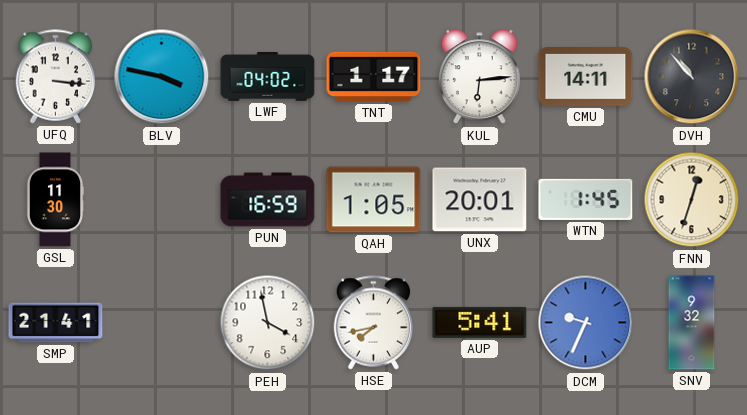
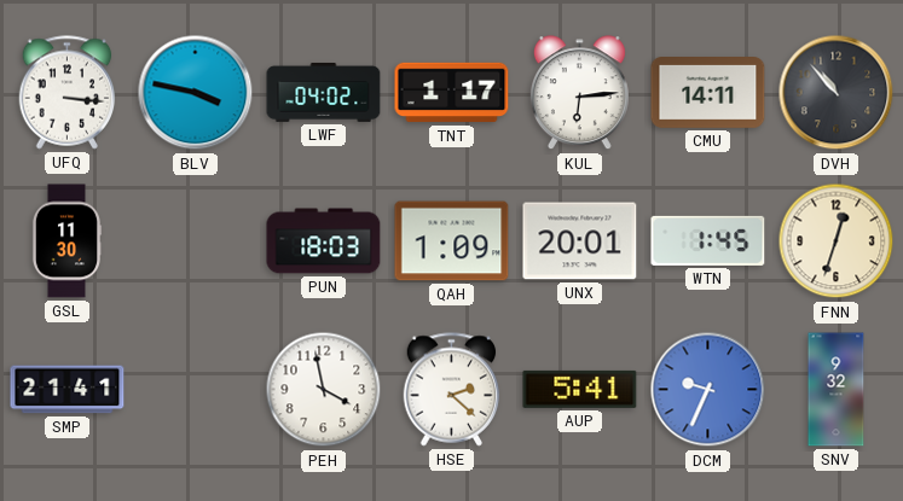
PUN: 16:59 -> 18:03
QAH: 1:05 -> 1:09
HSE: 7:43 -> 2:22
